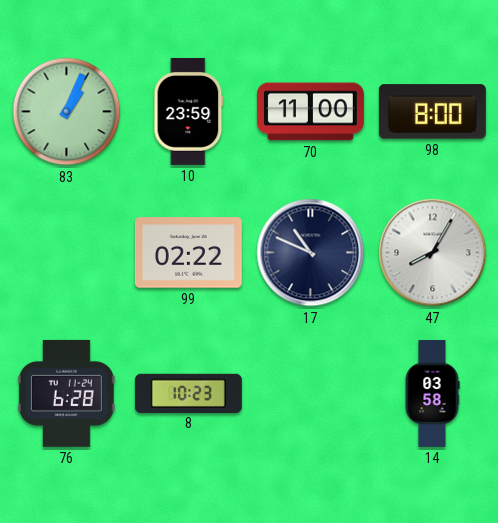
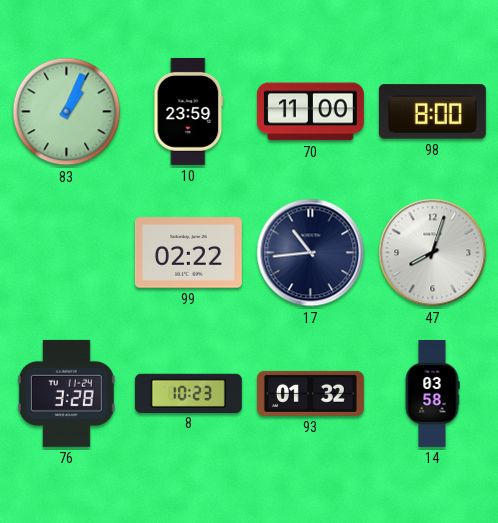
17: 10:49 -> 10:44
47: 8:05 -> 8:03
76: 6:28 -> 3:28
93: none -> 01:32
